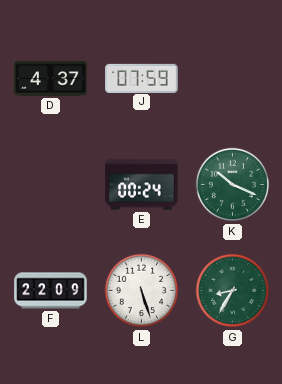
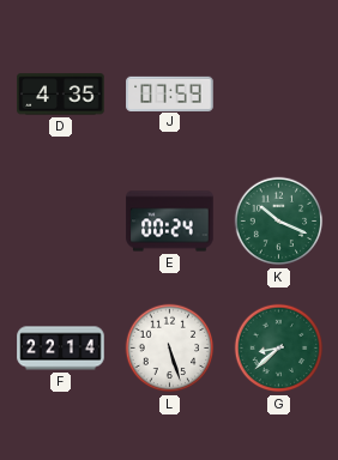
D: 4:37 -> 4:35
F: 22:09 -> 22:14
G: 8:35 -> 8:38
